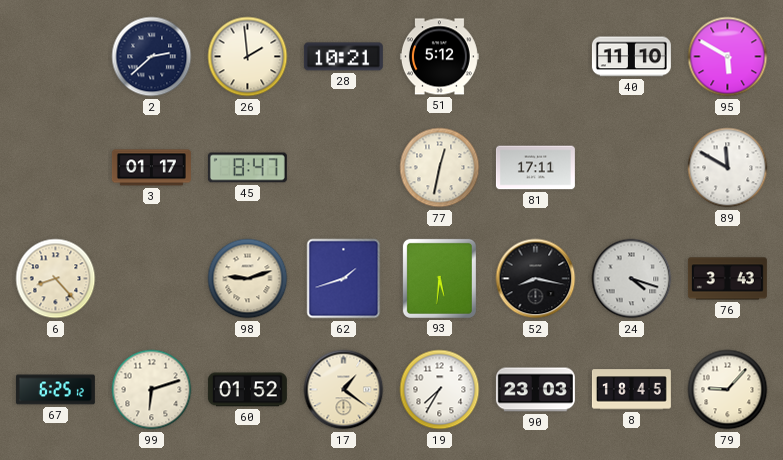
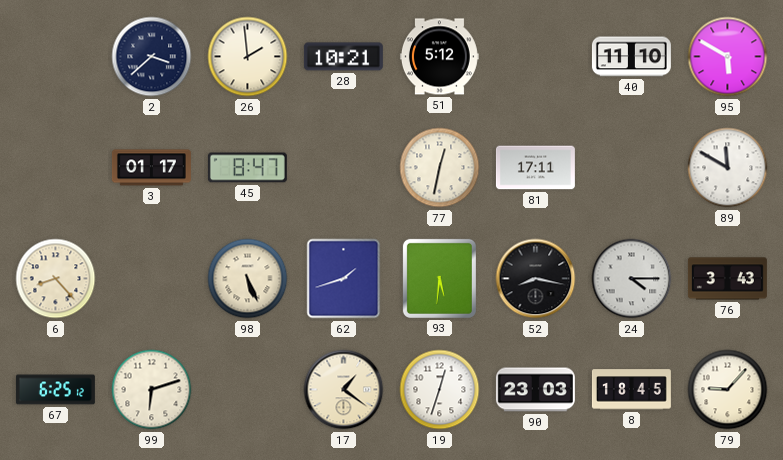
2: 2:38 -> 3:38
98: 9:12 -> 5:26
24: 4:18 -> 4:15
60: 01:52 -> none
19: 7:35 -> 12:33
